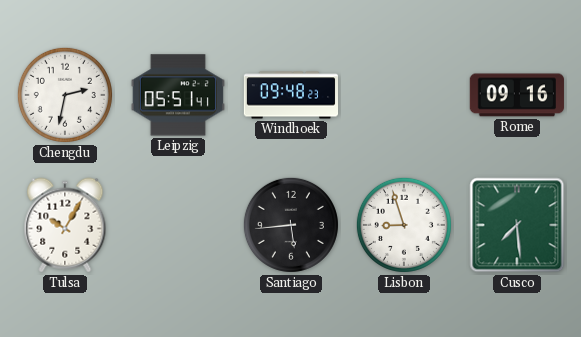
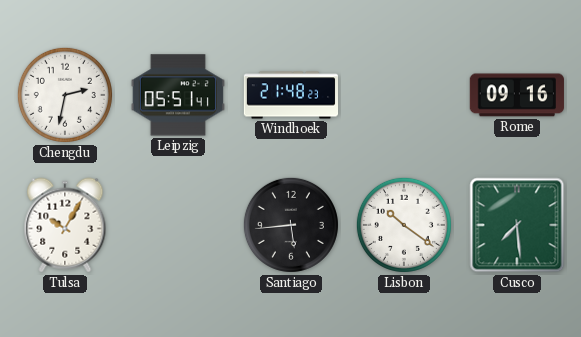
Windhoek: 09:48 -> 21:48
Lisbon: 8:57 -> 10:21
